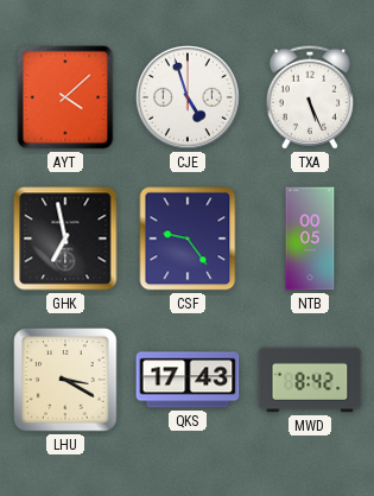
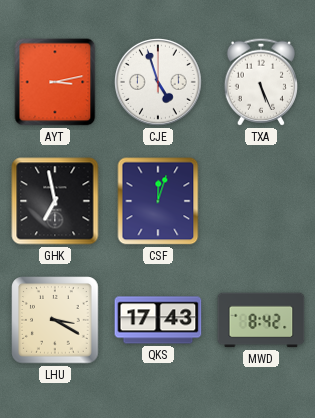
AYT: 4:08 -> 3:13
CSF: 9:24 -> 12:03
NTB: 00:05 -> none
